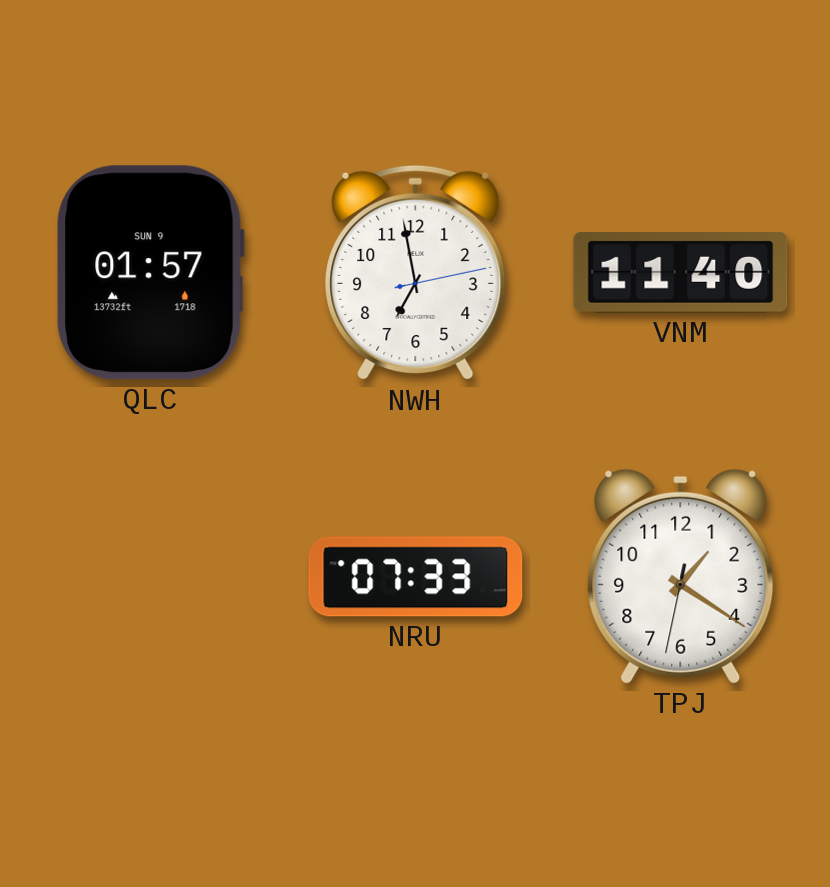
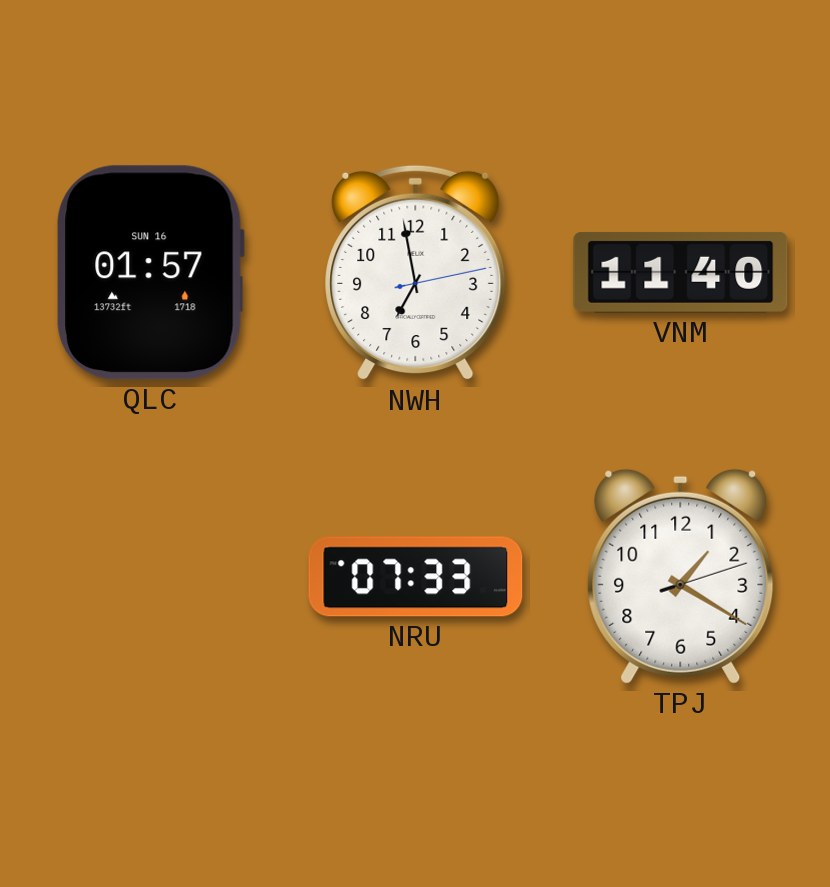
QLC date: SUN 9 -> SUN 16
TPJ: 1:20:32 -> 1:20:12
